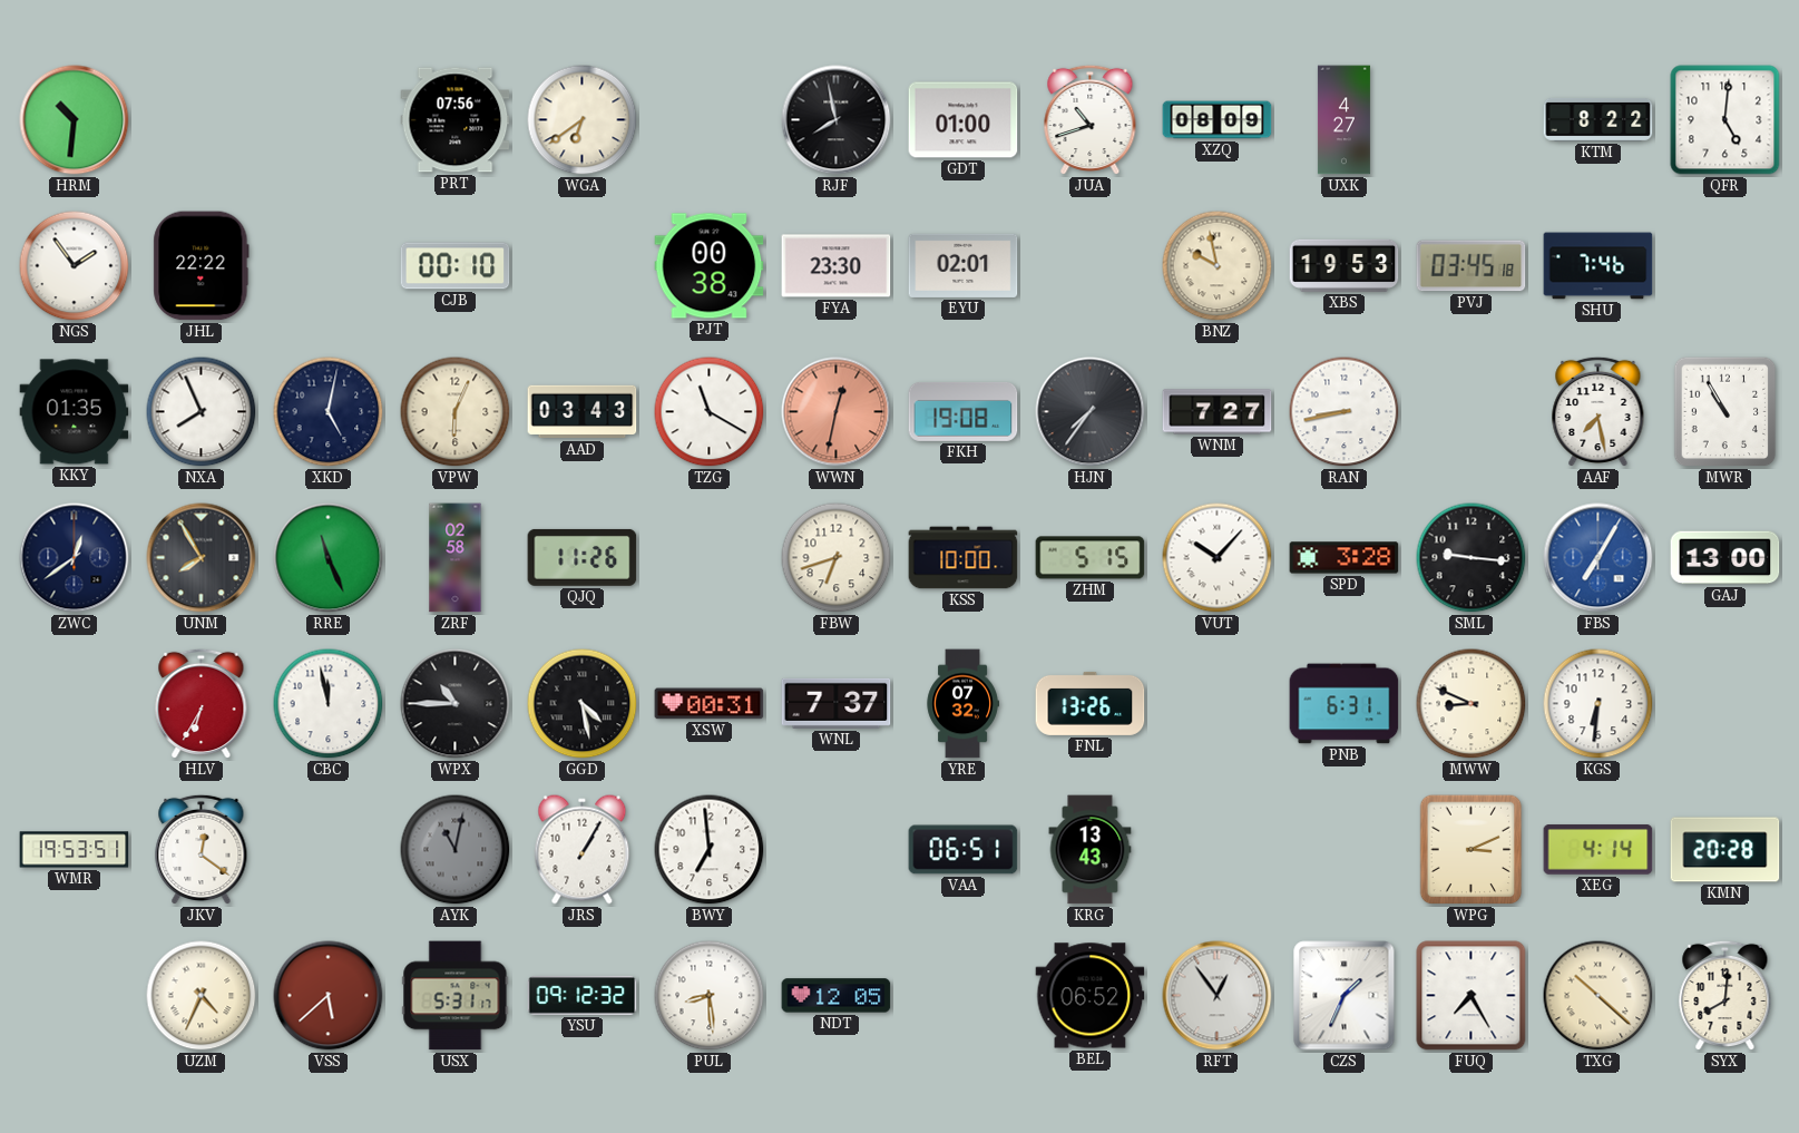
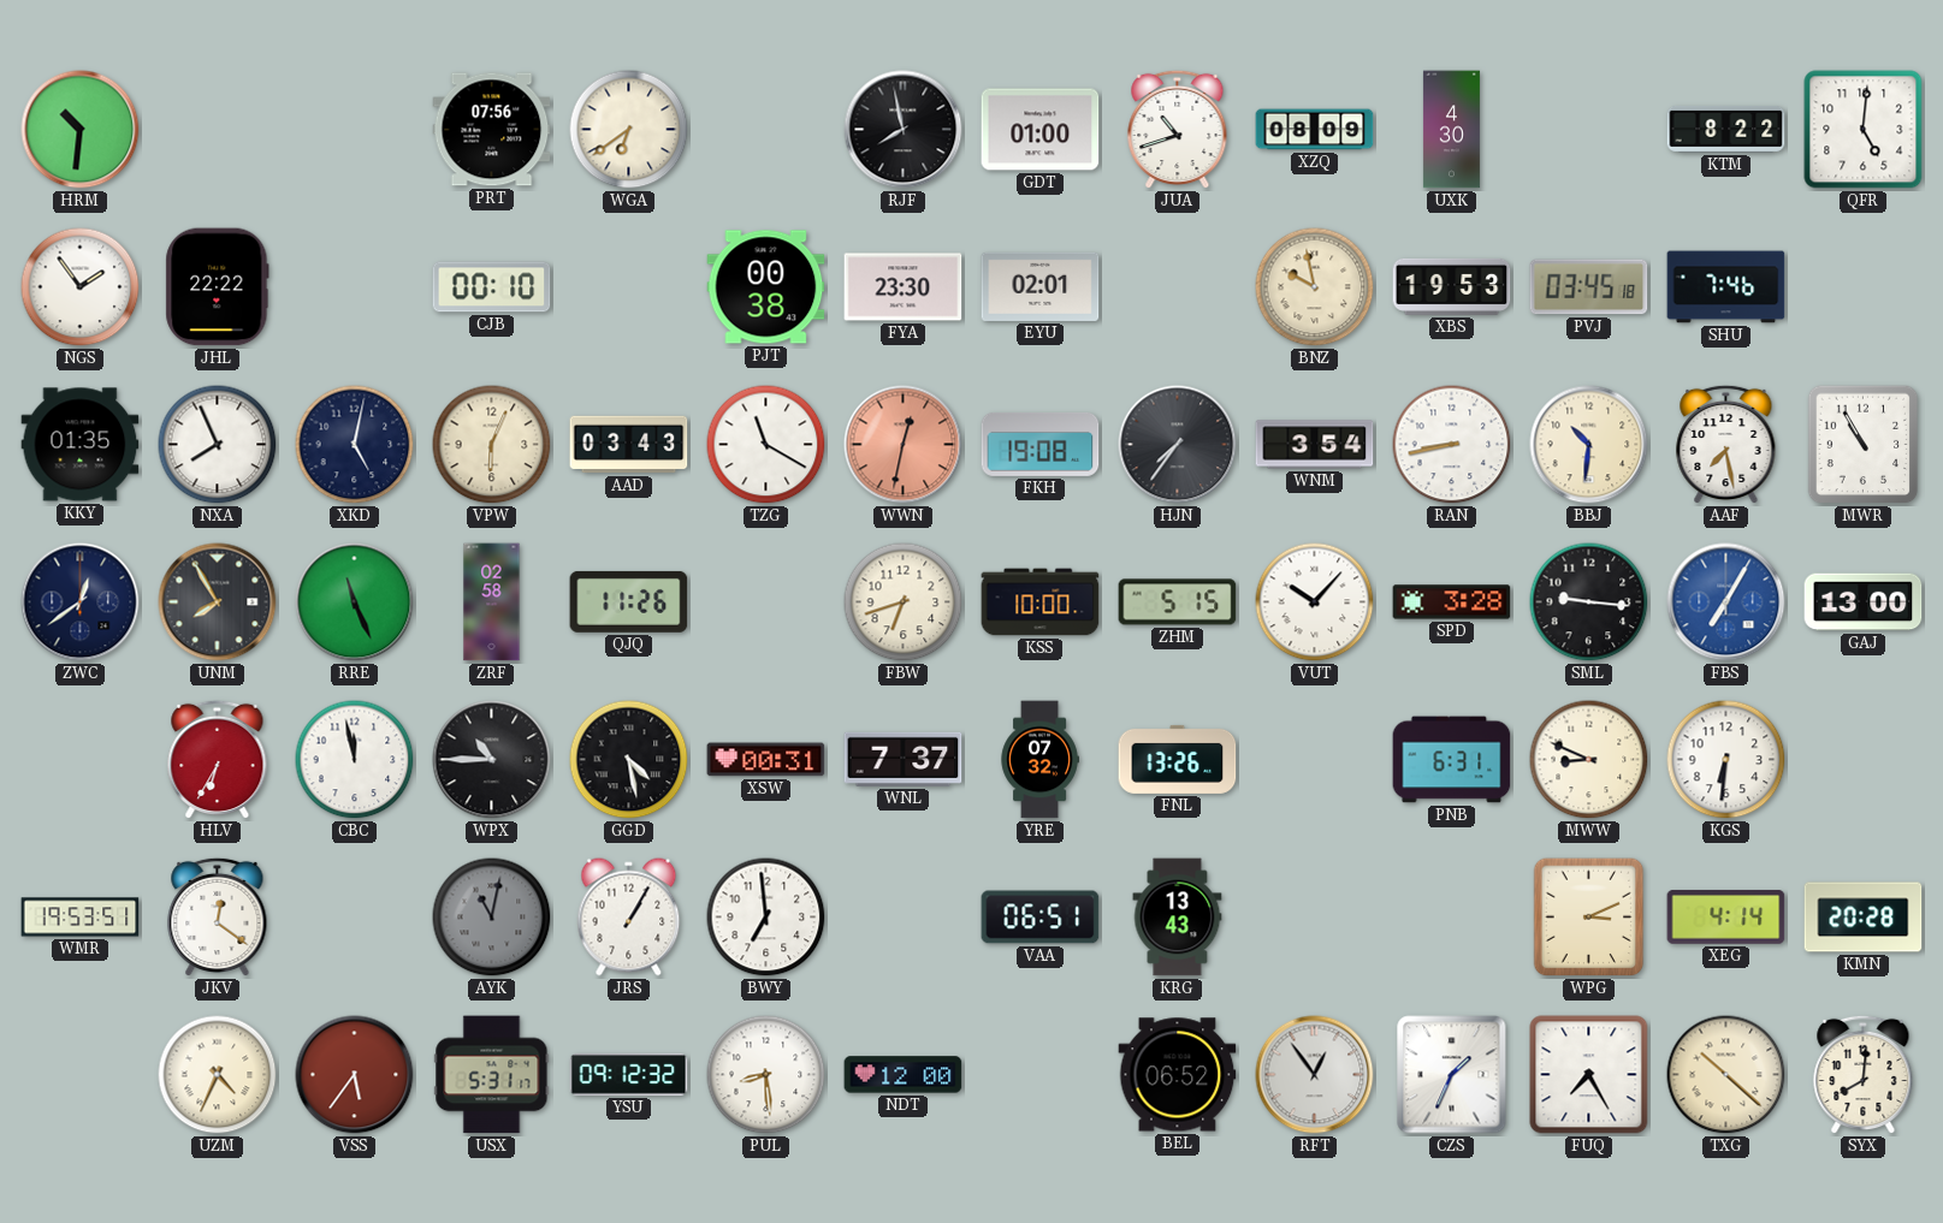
UXK: 4:27 -> 4:30
WNM: 7:27 -> 3:54
BBJ: none -> 10:31
VSS: 5:38 -> 5:36
NDT: 12:05 -> 12:00
